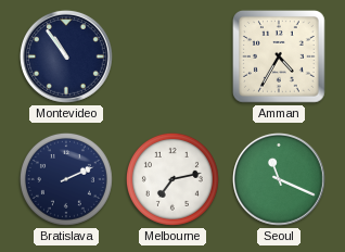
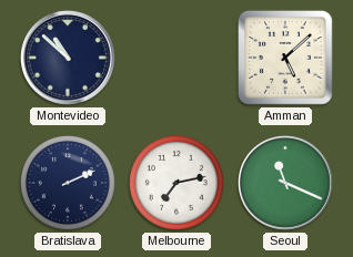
Montevideo: 10:54 -> 10:52
Amman: 4:35 -> 5:08
